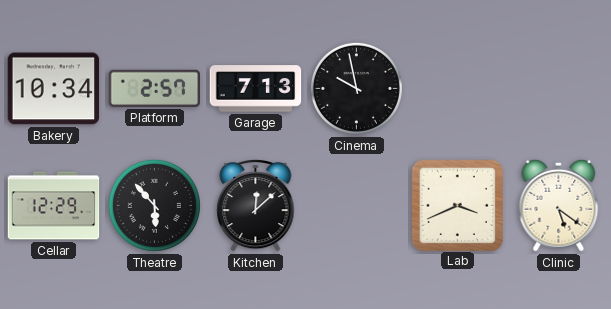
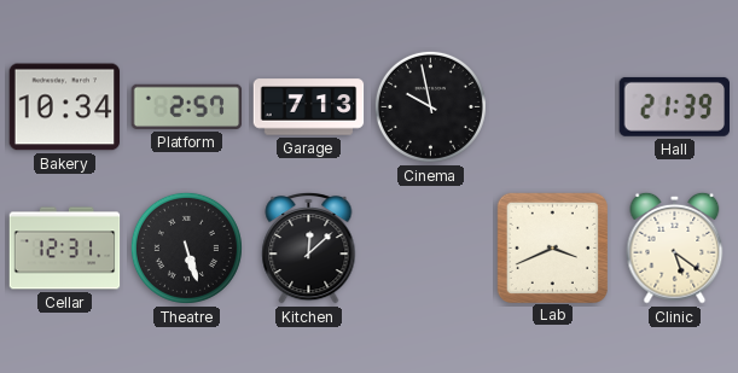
Hall: none -> 21:39
Cellar: 12:29 -> 12:31
Theatre: 5:53 -> 5:27
